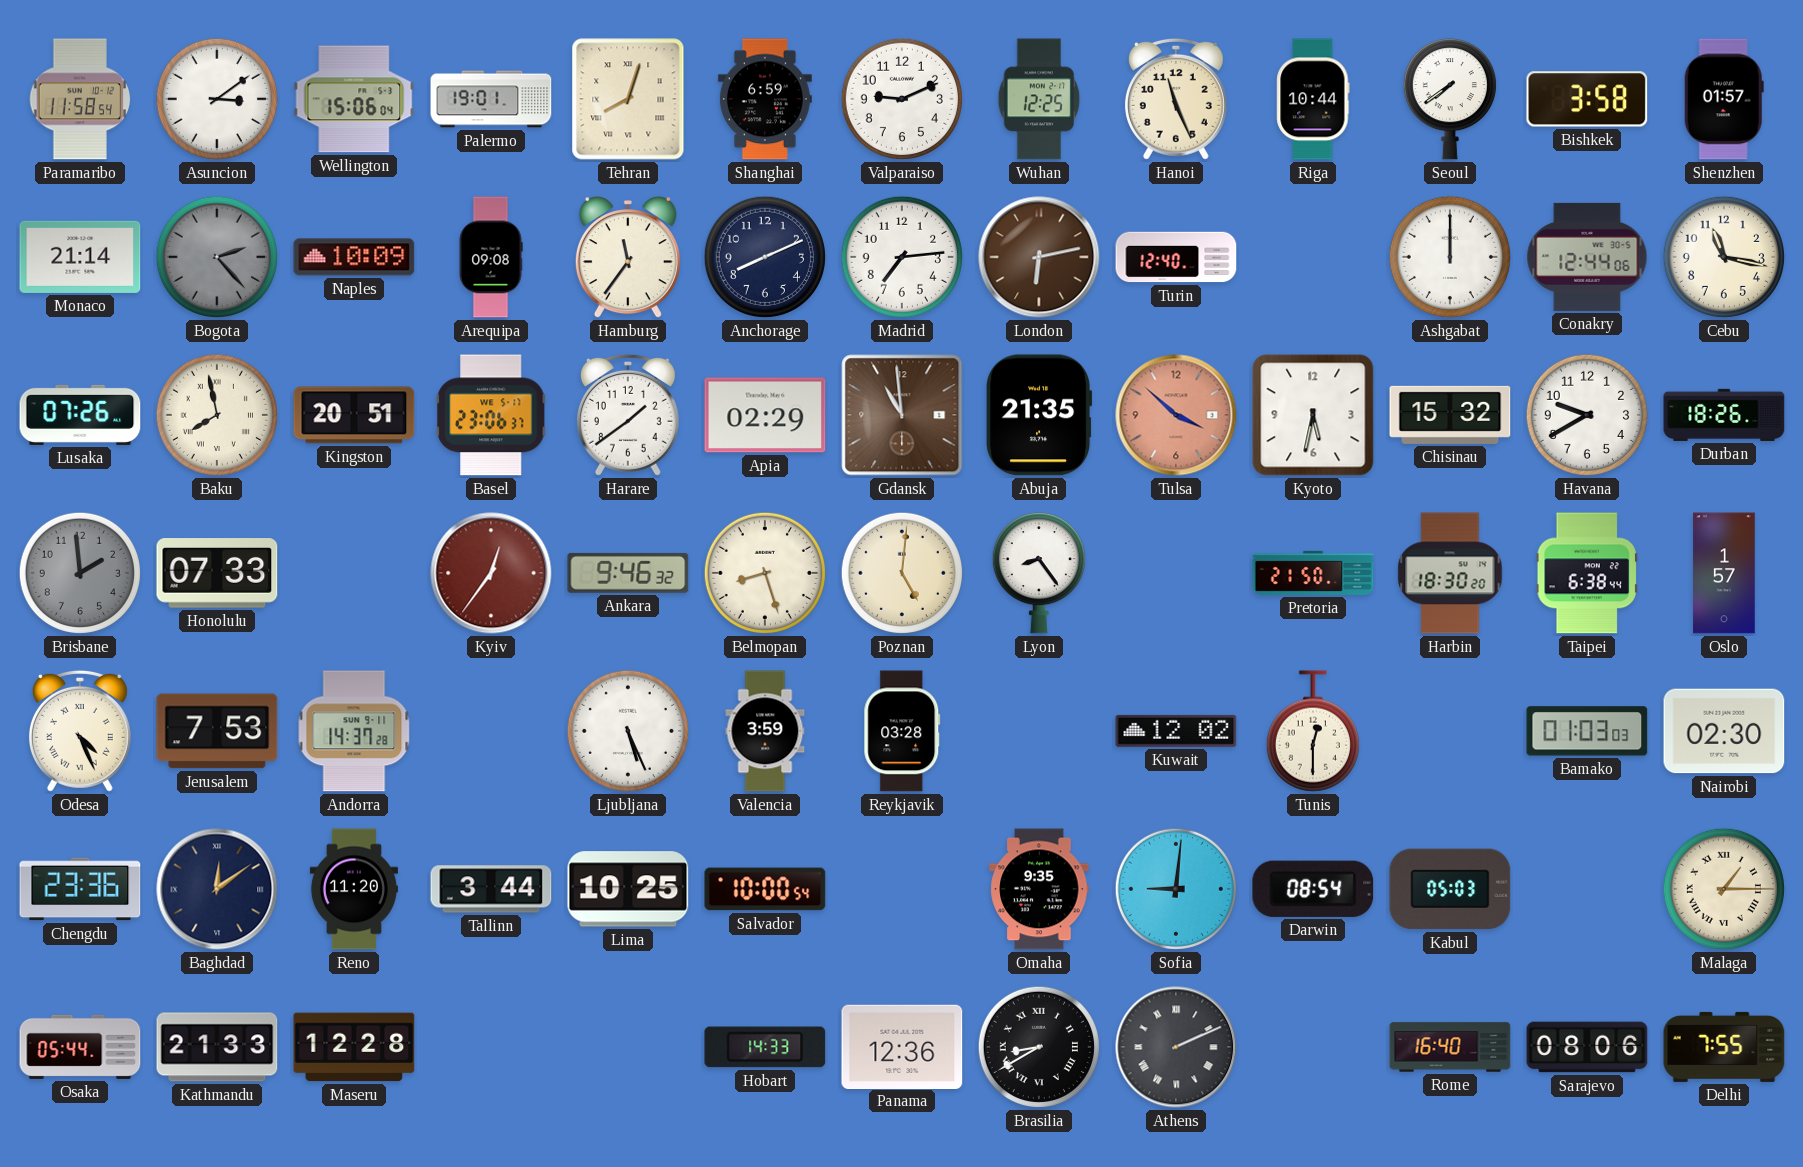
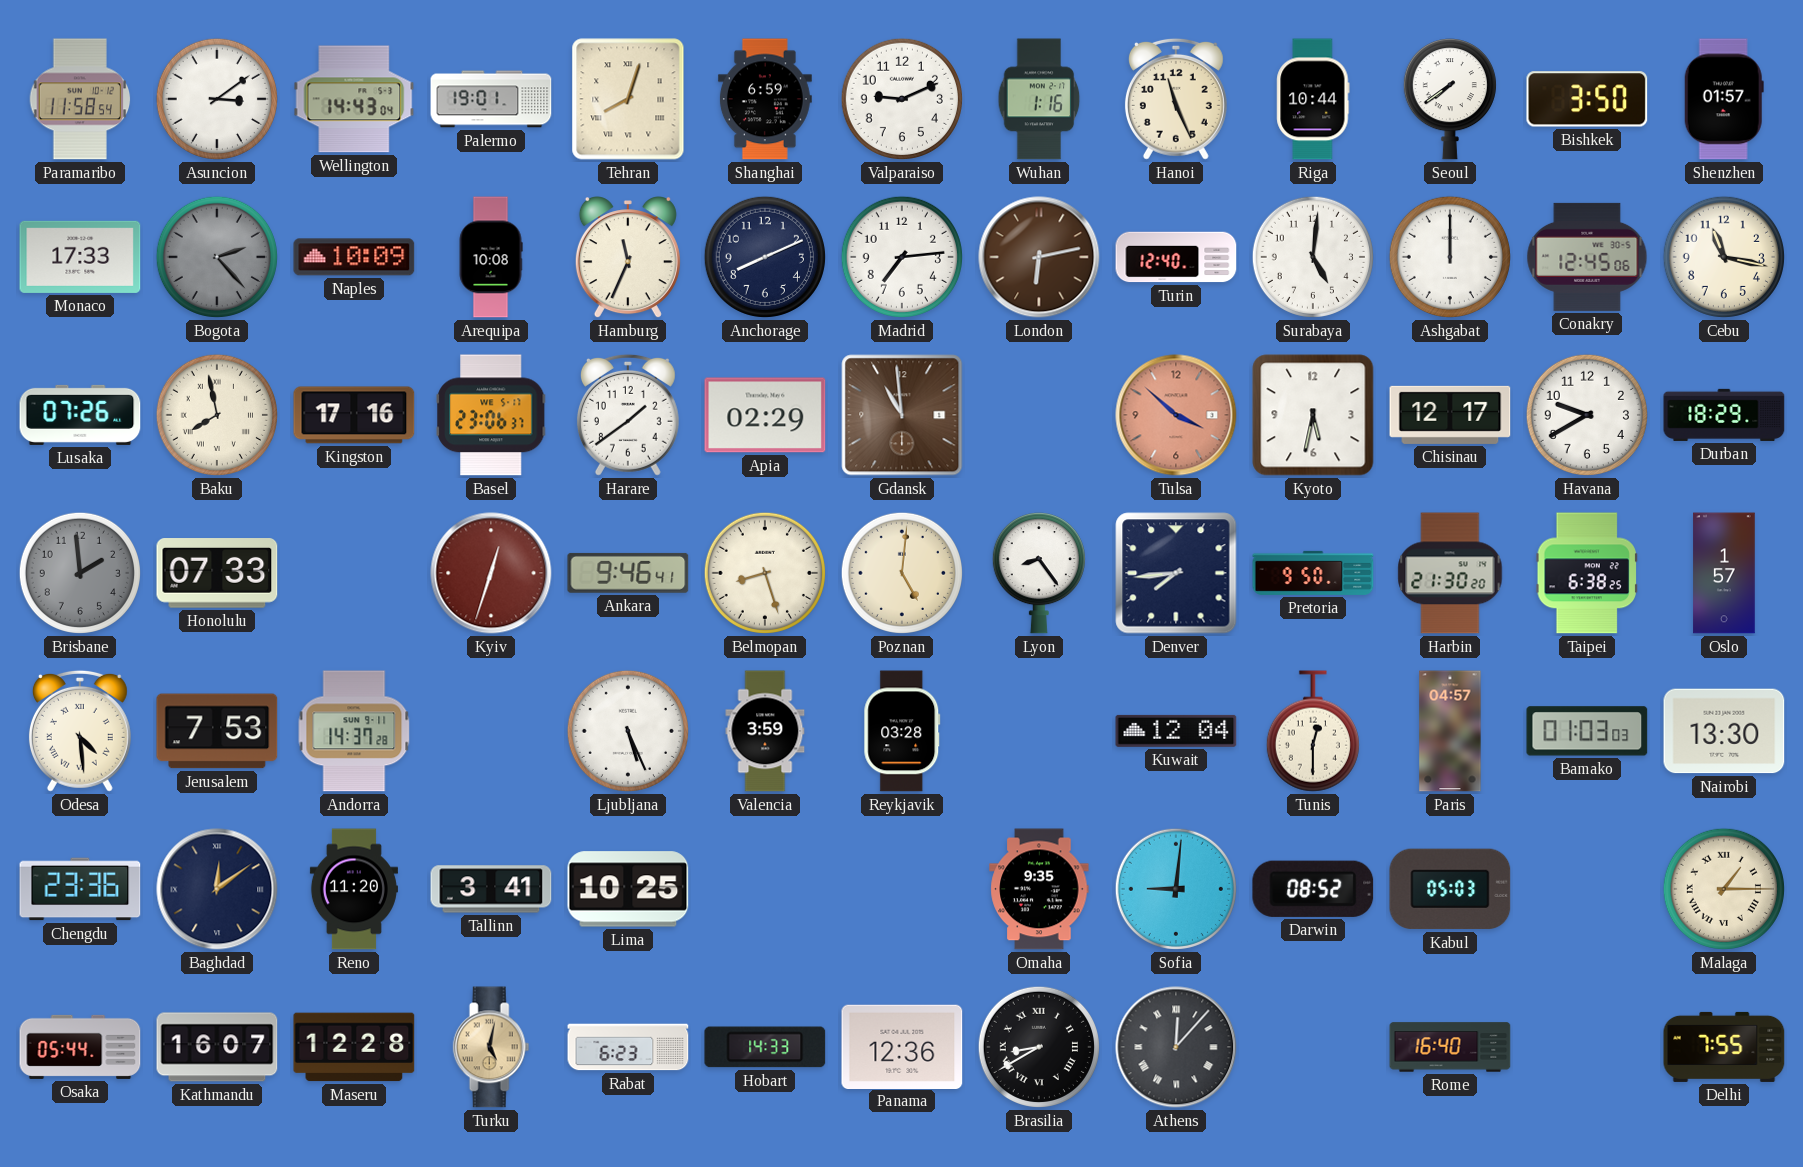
Wellington: 15:06 -> 14:43
Wuhan: 12:25 -> 1:16
Bishkek: 3:58 -> 3:50
Monaco: 21:14 -> 17:33
Arequipa: 09:08 -> 10:08
Hamburg: 11:36 -> 11:34
Surabaya: none -> 5:01
Conakry: 12:44 -> 12:45
Kingston: 20:51 -> 17:16
Abuja: 21:35 -> none
Chisinau: 15:32 -> 12:17
Durban: 18:26 -> 18:29
Kyiv: 12:36 -> 12:33
Ankara: 9:46:32 -> 9:46:41
Denver: none -> 7:44
Pretoria: 21:50 -> 9:50
Harbin: 18:30 -> 21:30
Taipei: 6:38:44 -> 6:38:25
Odesa: 4:26 -> 4:29
Kuwait: 12:02 -> 12:04
Paris: none -> 04:57
Nairobi: 02:30 -> 13:30
Tallinn: 3:44 -> 3:41
Salvador: 10:00 -> none
Darwin: 08:54 -> 08:52
Kathmandu: 21:33 -> 16:07
Turku: none -> 5:02
Rabat: none -> 6:23
Athens: 2:11 -> 12:07
Sarajevo: 08:06 -> none
